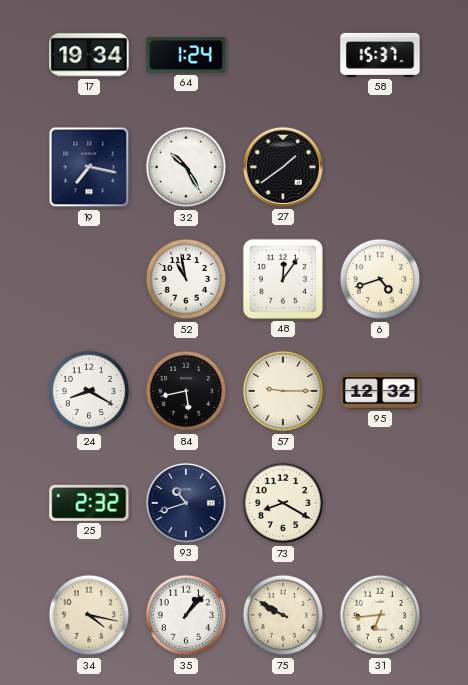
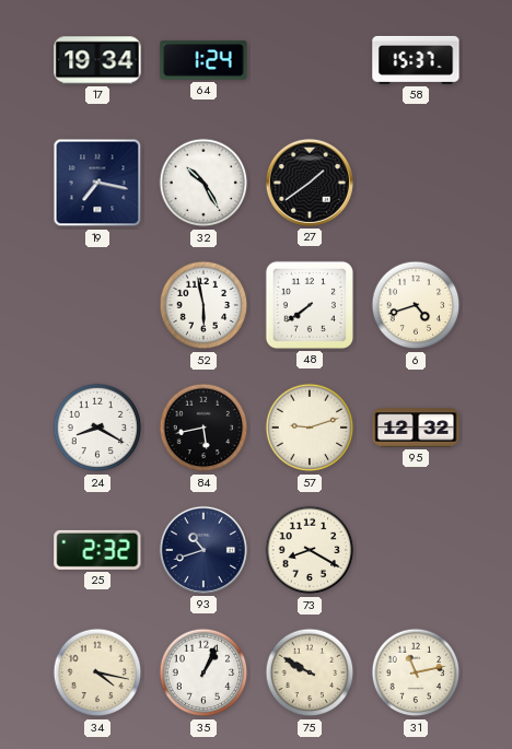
52: 10:58 -> 5:58
48: 12:06 -> 7:39
57: 9:15 -> 9:12
35: 1:07 -> 1:04
31: 6:44 -> 11:13
